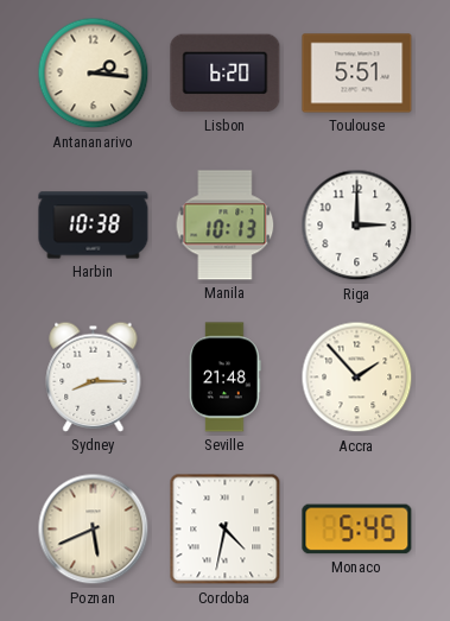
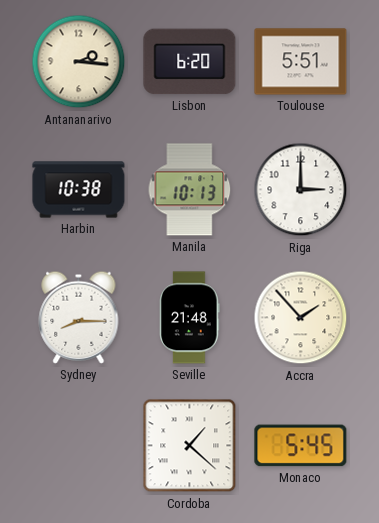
Poznan: 5:41 -> none
Cordoba: 4:32 -> 1:22
